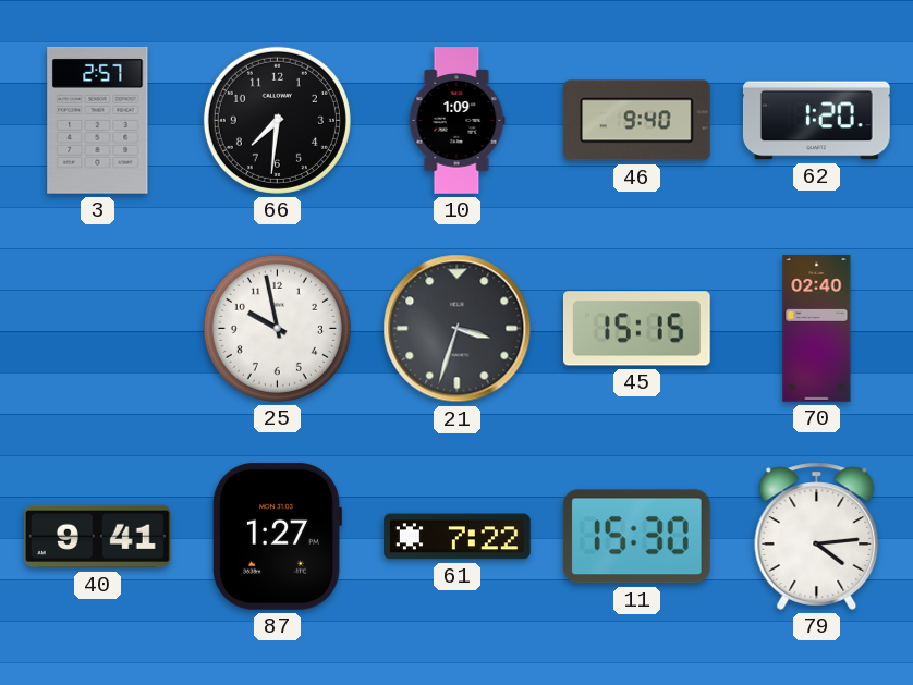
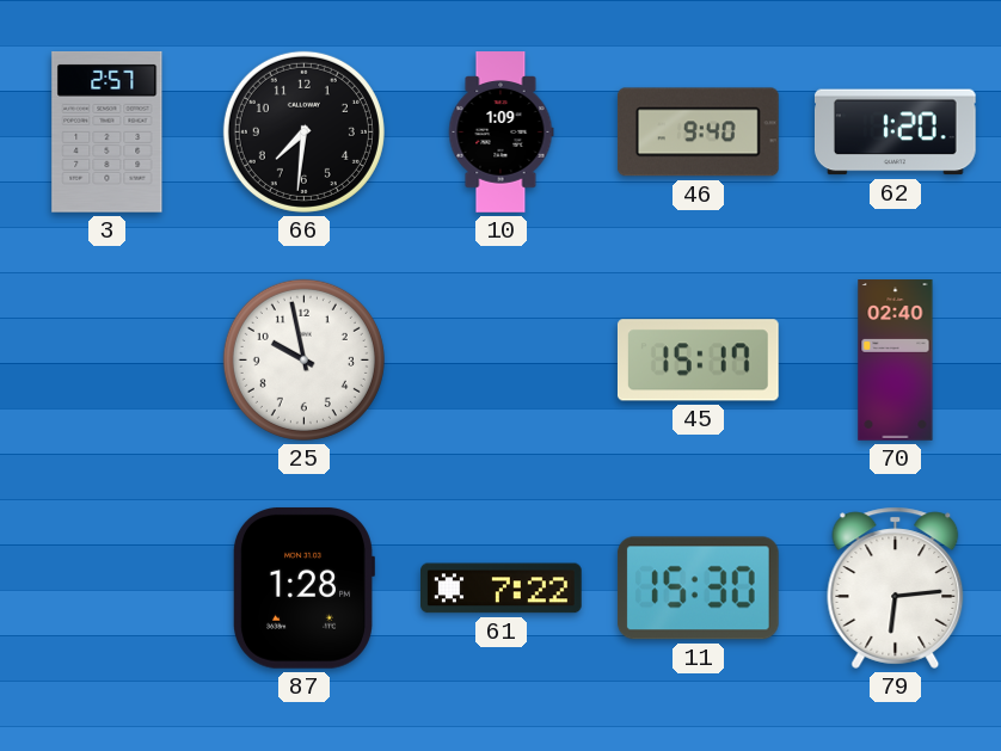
21: 3:33 -> none
45: 15:15 -> 15:17
40: 9:41 -> none
87: 1:27 -> 1:28
79: 4:14 -> 6:14
